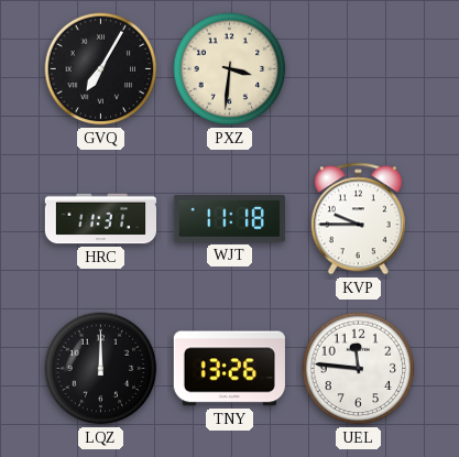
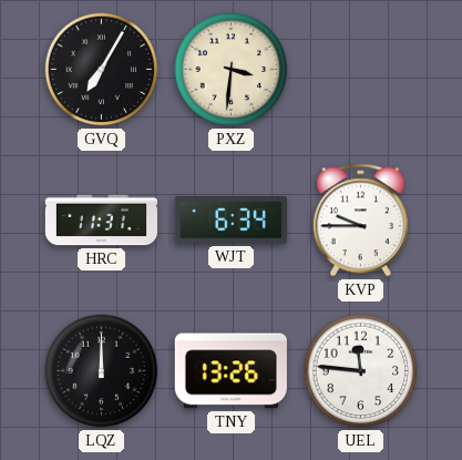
WJT: 11:18 -> 6:34
